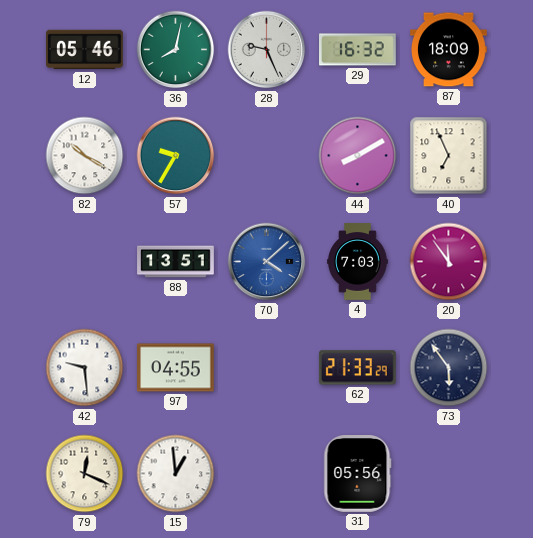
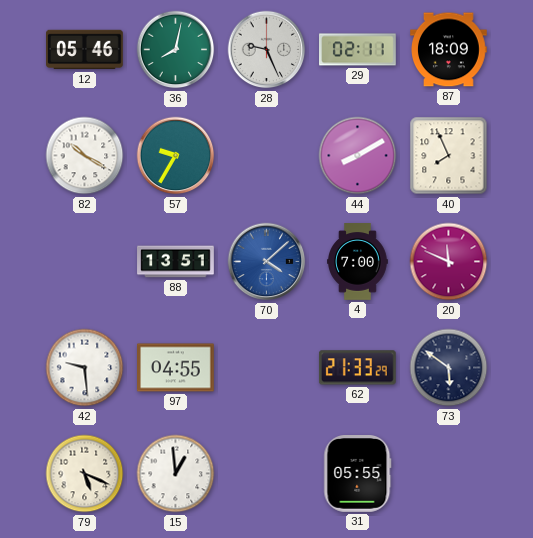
29: 16:32 -> 02:11
40: 6:56 -> 7:56
4: 7:03 -> 7:00
20: 11:54 -> 11:49
73: 5:54 -> 5:51
79: 12:19 -> 5:19
31: 05:56 -> 05:55
